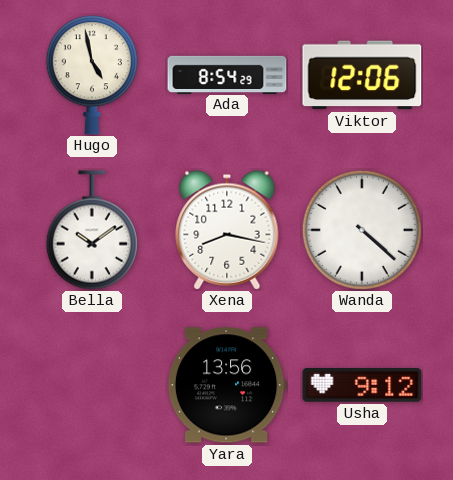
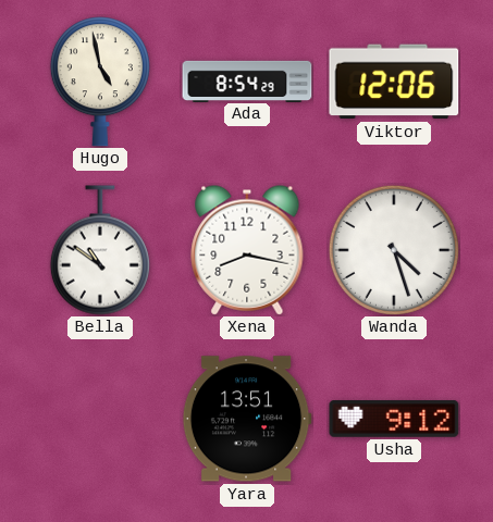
Bella: 10:09 -> 10:51
Wanda: 4:22 -> 4:27
Yara: 13:56 -> 13:51
